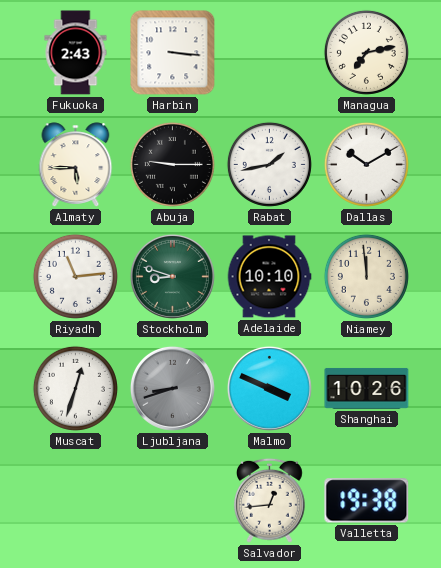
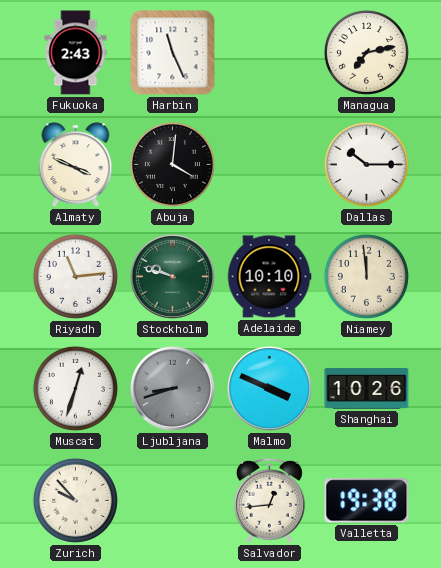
Harbin: 3:16 -> 11:26
Almaty: 5:45 -> 3:49
Abuja: 9:15 -> 4:01
Rabat: 1:43 -> none
Dallas: 10:10 -> 10:15
Stockholm: 8:48 -> 9:48
Zurich: none -> 9:53
